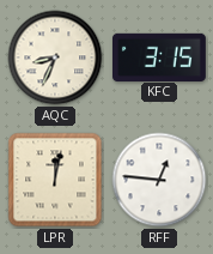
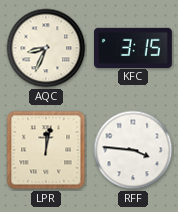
RFF: 12:46 -> 3:46
